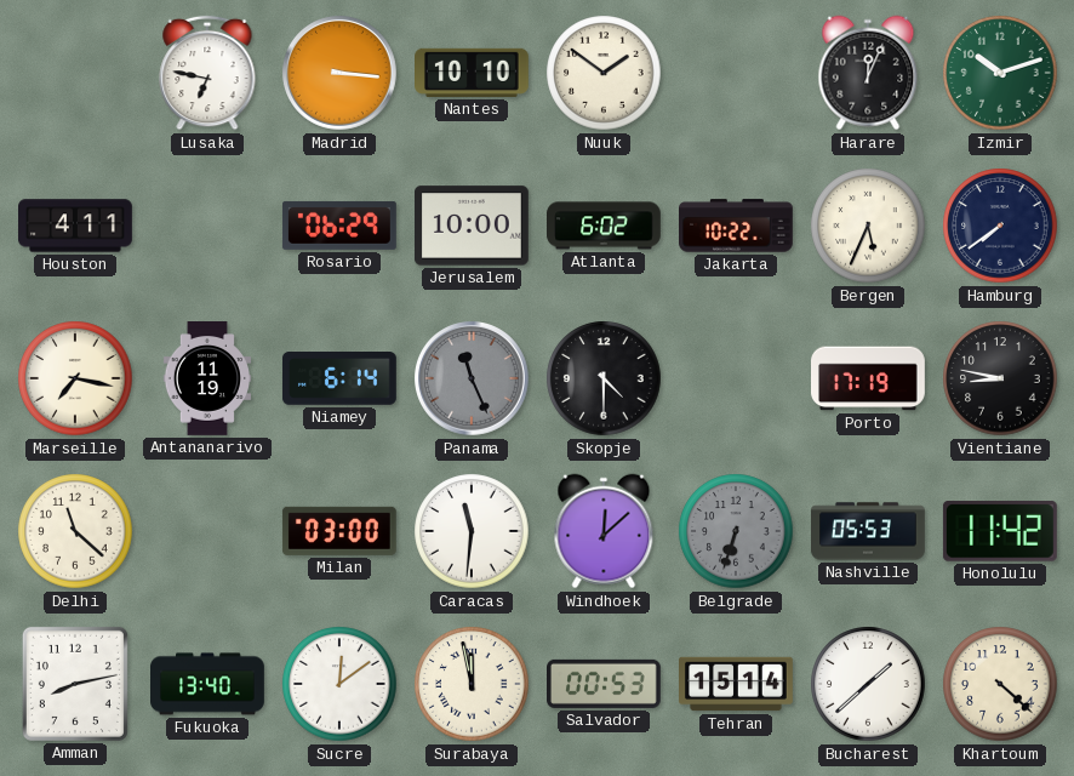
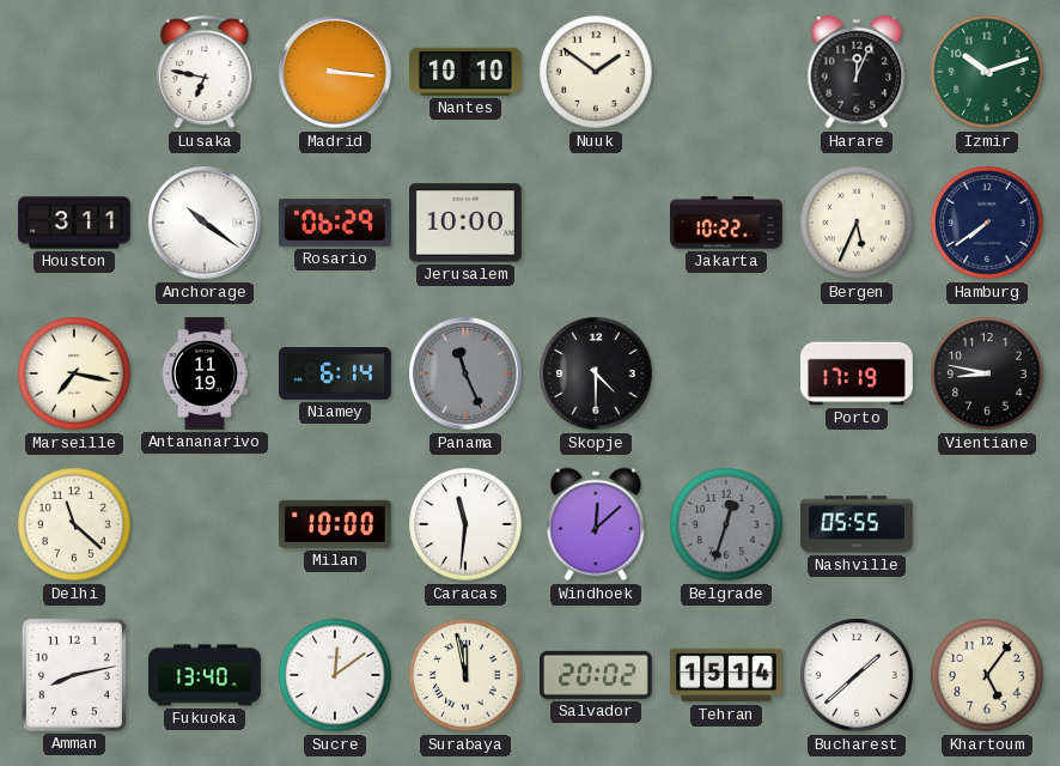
Houston: 4:11 -> 3:11
Anchorage: none -> 10:21
Atlanta: 6:02 -> none
Milan: 03:00 -> 10:00
Belgrade: 6:33 -> 12:33
Nashville: 05:53 -> 05:55
Honolulu: 11:42 -> none
Salvador: 00:53 -> 20:02
Khartoum: 4:22 -> 5:06
